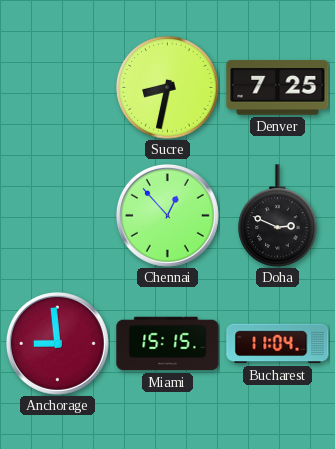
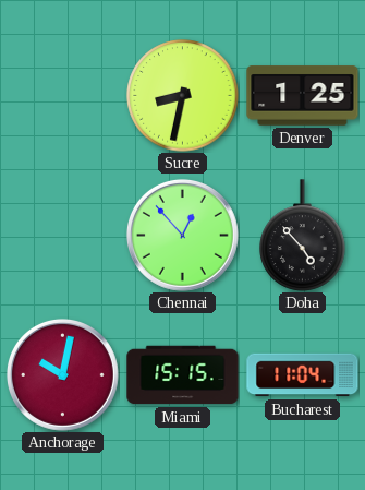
Denver: 7:25 -> 1:25
Doha: 2:49 -> 4:53
Anchorage: 8:59 -> 10:02
